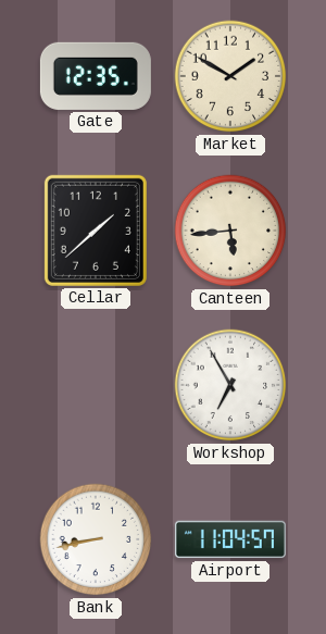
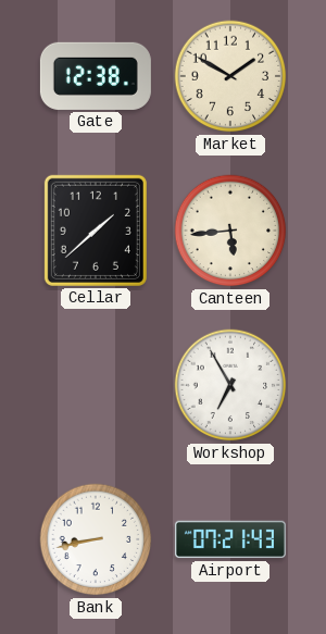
Gate: 12:35 -> 12:38
Airport: 11:04 -> 07:21
